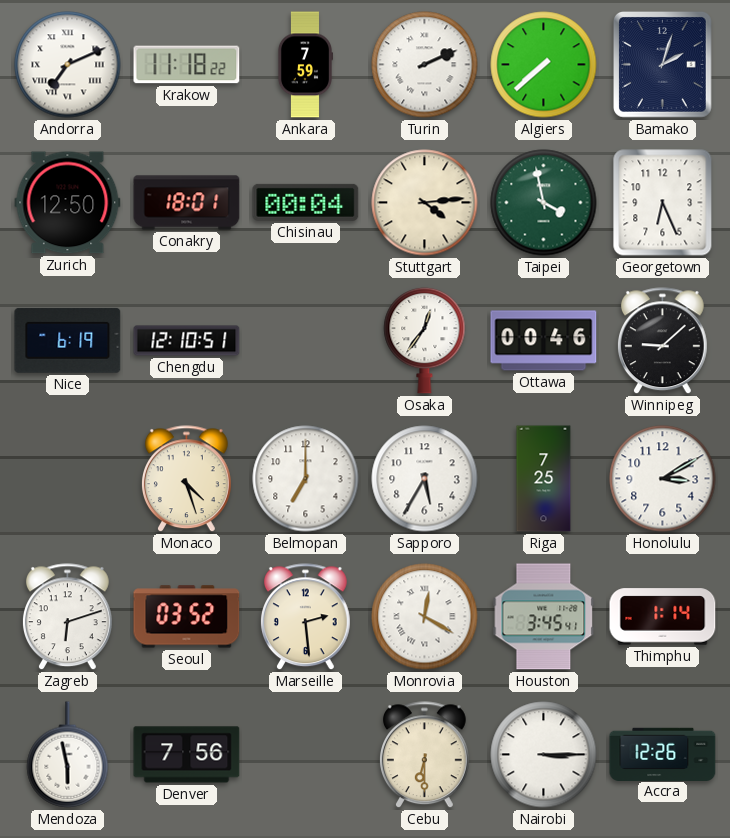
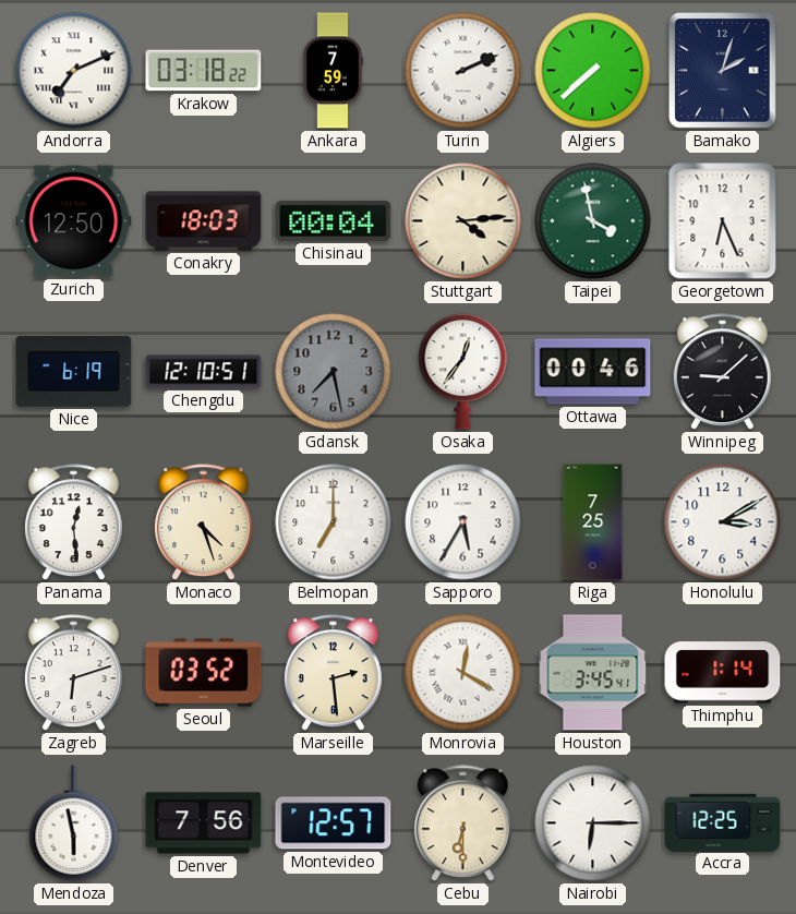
Krakow: 11:18 -> 03:18
Conakry: 18:01 -> 18:03
Gdansk: none -> 7:28
Panama: none -> 12:29
Montevideo: none -> 12:57
Nairobi: 3:15 -> 6:15
Accra: 12:26 -> 12:25
